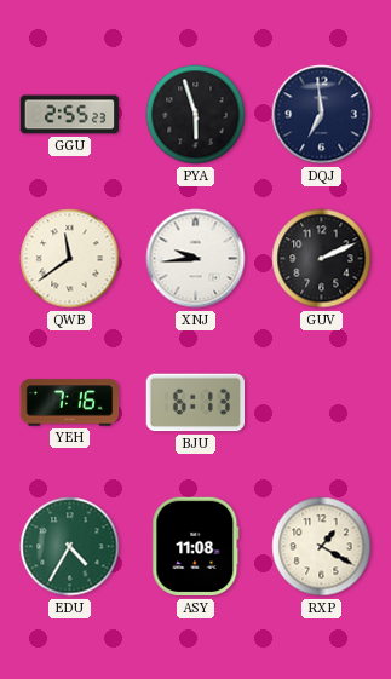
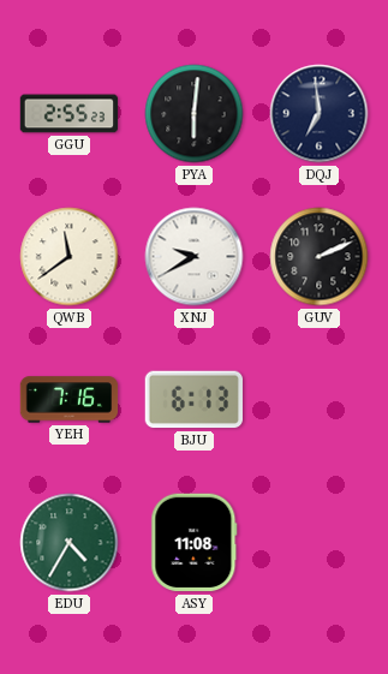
PYA: 5:57 -> 6:01
XNJ: 9:44 -> 9:40
RXP: 1:20 -> none
